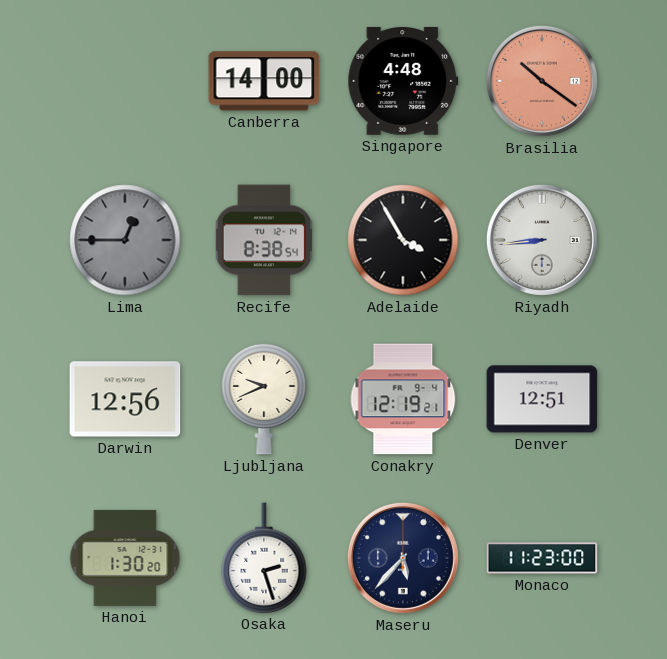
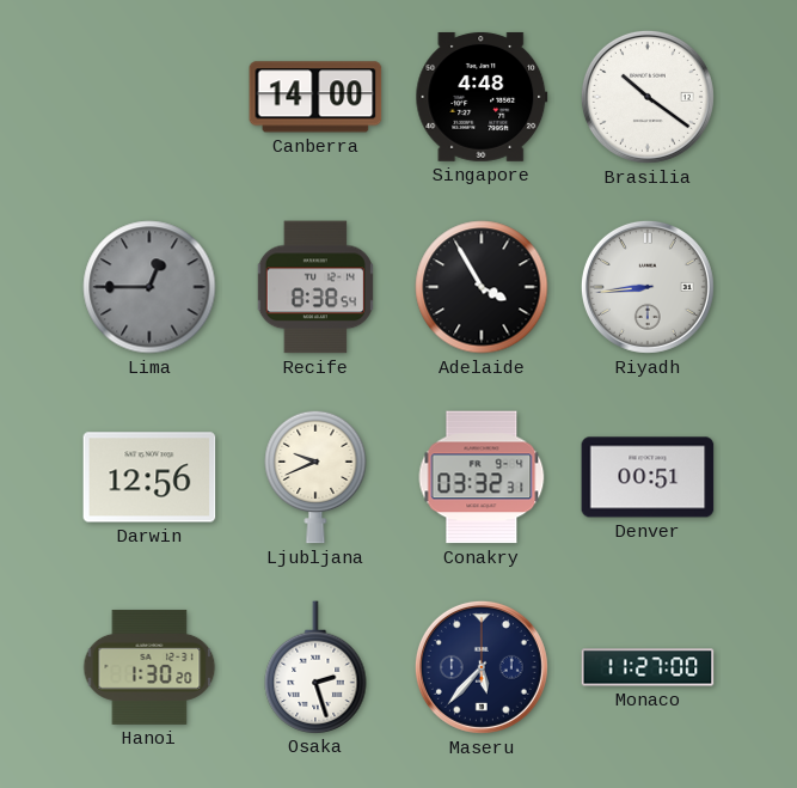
Brasilia dial: salmon -> white
Conakry: 12:19 -> 03:32
Denver: 12:51 -> 00:51
Monaco: 11:23 -> 11:27
